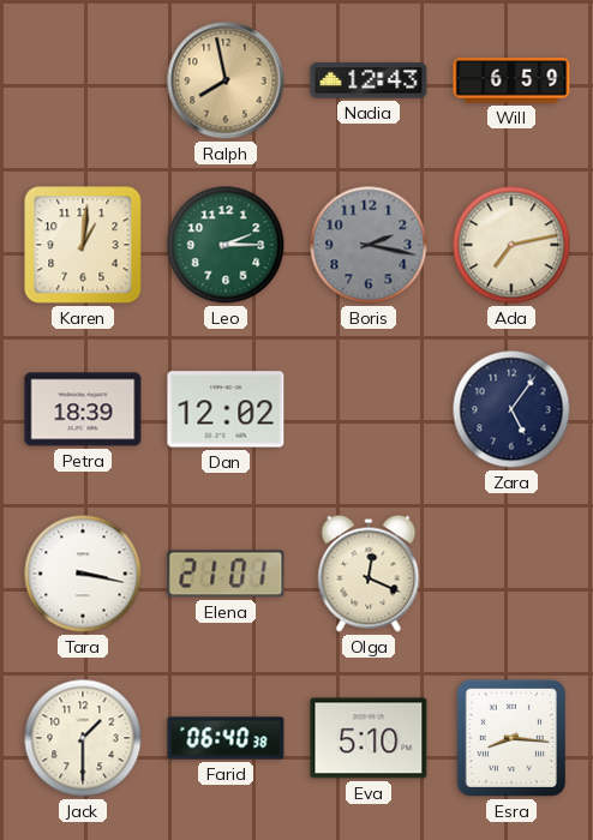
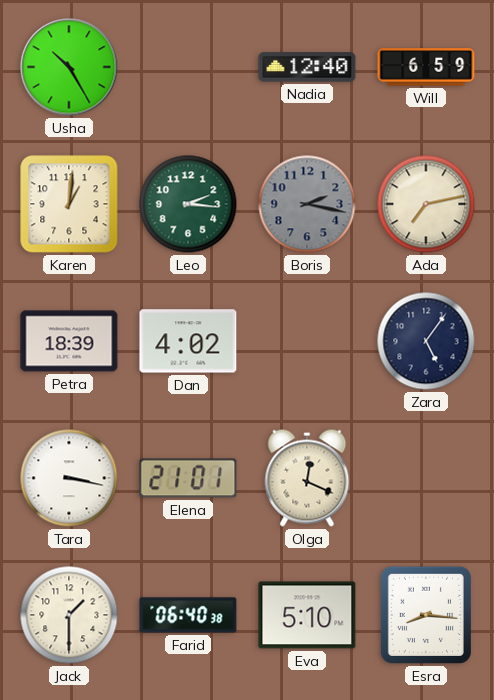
Usha: none -> 10:25
Ralph: 7:58 -> none
Nadia: 12:43 -> 12:40
Leo: 2:15 -> 2:16
Dan: 12:02 -> 4:02
